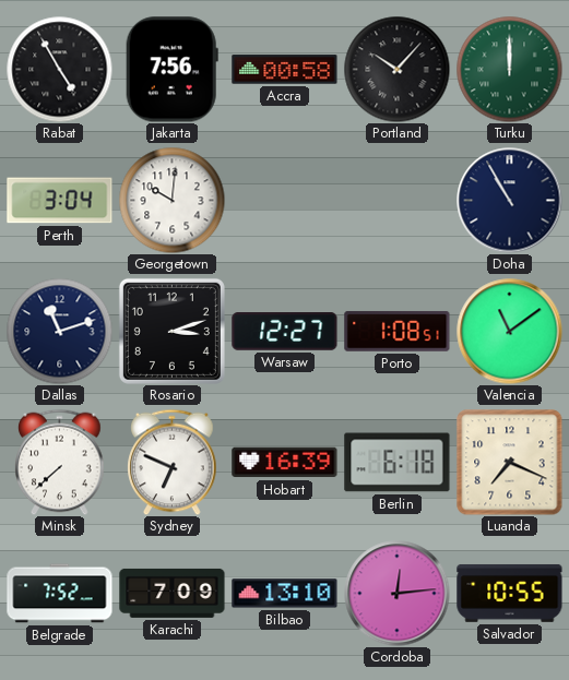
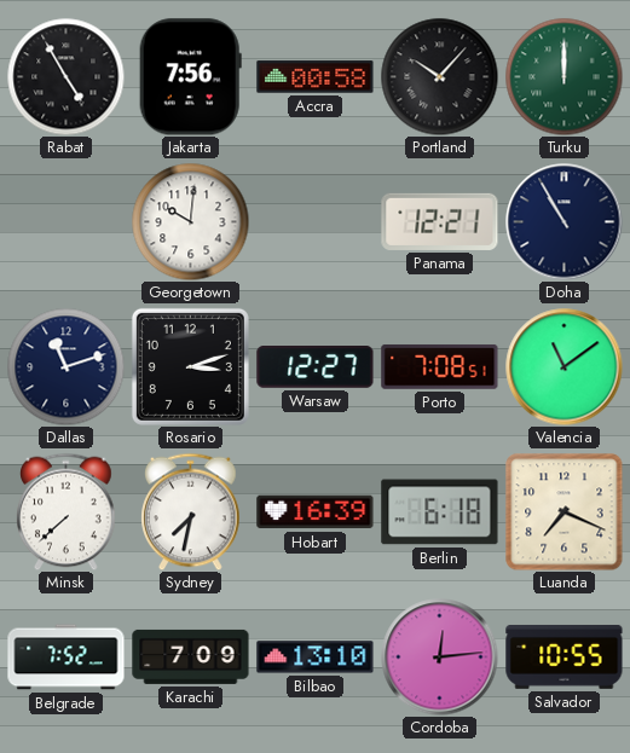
Perth: 3:04 -> none
Panama: none -> 12:21
Porto: 1:08 -> 7:08
Sydney: 6:49 -> 7:32
